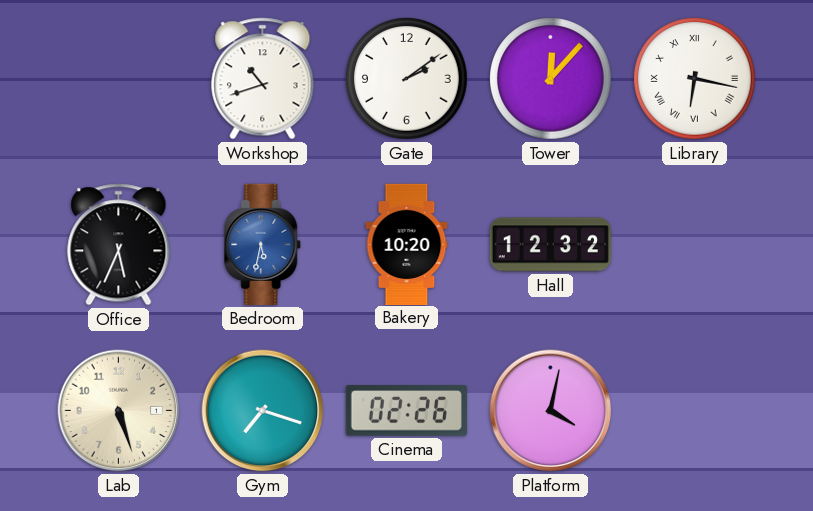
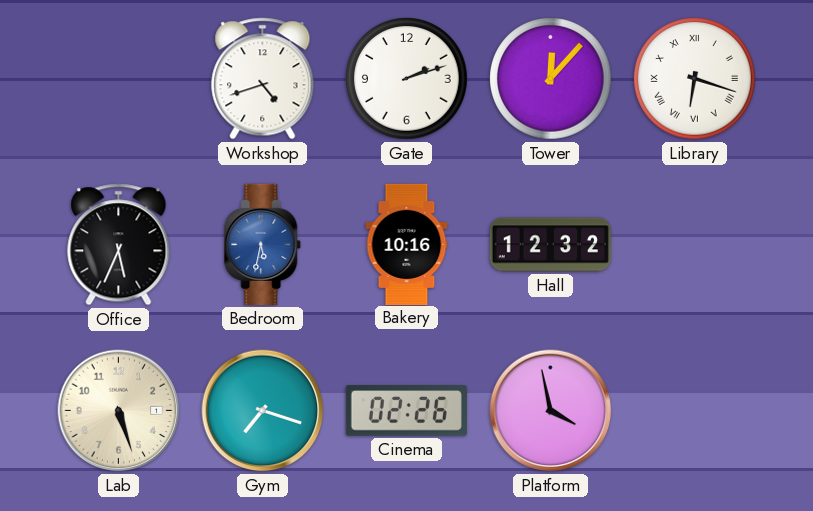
Workshop: 10:42 -> 4:42
Gate: 2:09 -> 2:12
Library: 6:17 -> 6:18
Bakery: 10:20 -> 10:16
Platform: 4:02 -> 3:58
